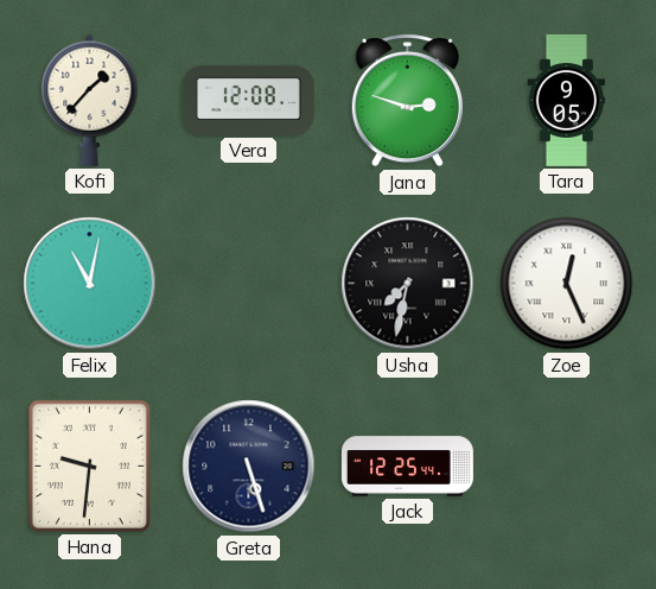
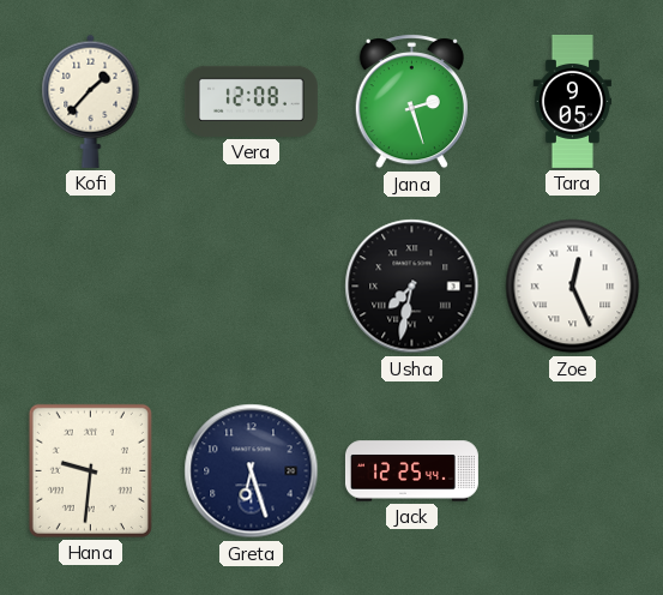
Jana: 2:48 -> 2:27
Felix: 11:02 -> none
Greta: 5:27 -> 6:27
